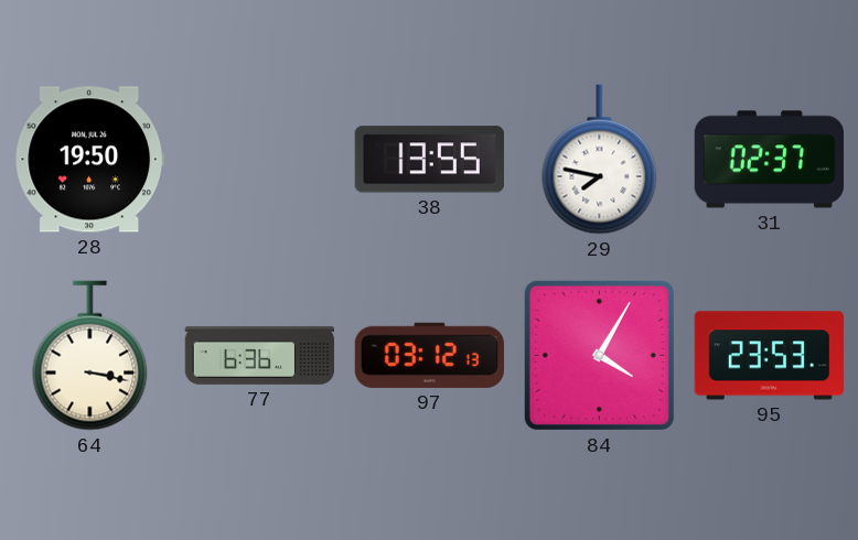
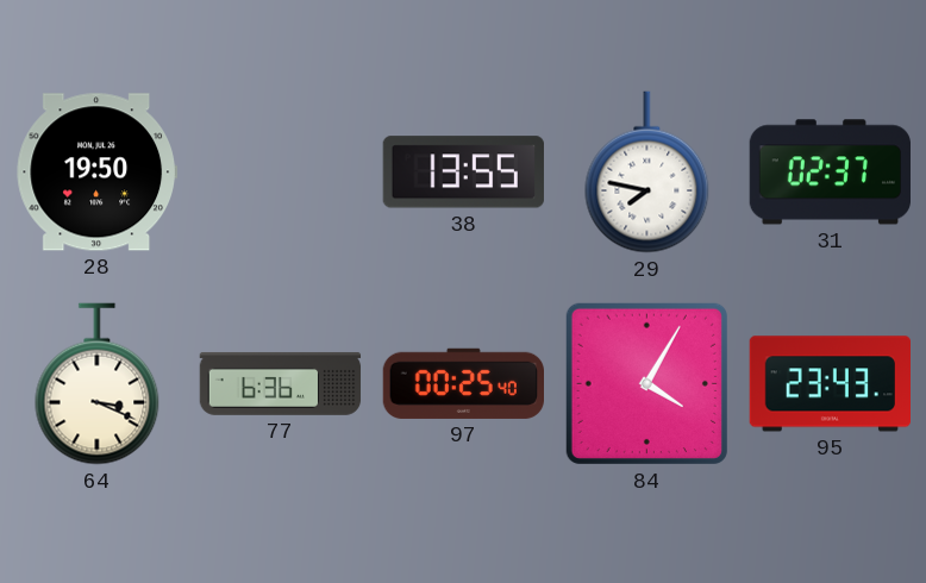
64: 3:17 -> 3:19
97: 03:12 -> 00:25
95: 23:53 -> 23:43
